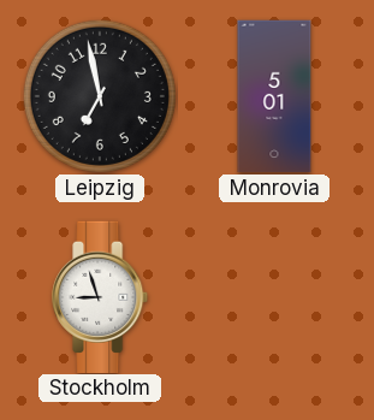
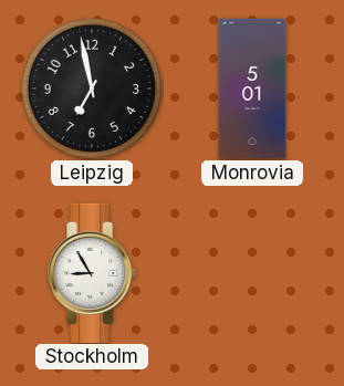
Stockholm: 8:57 -> 8:55
